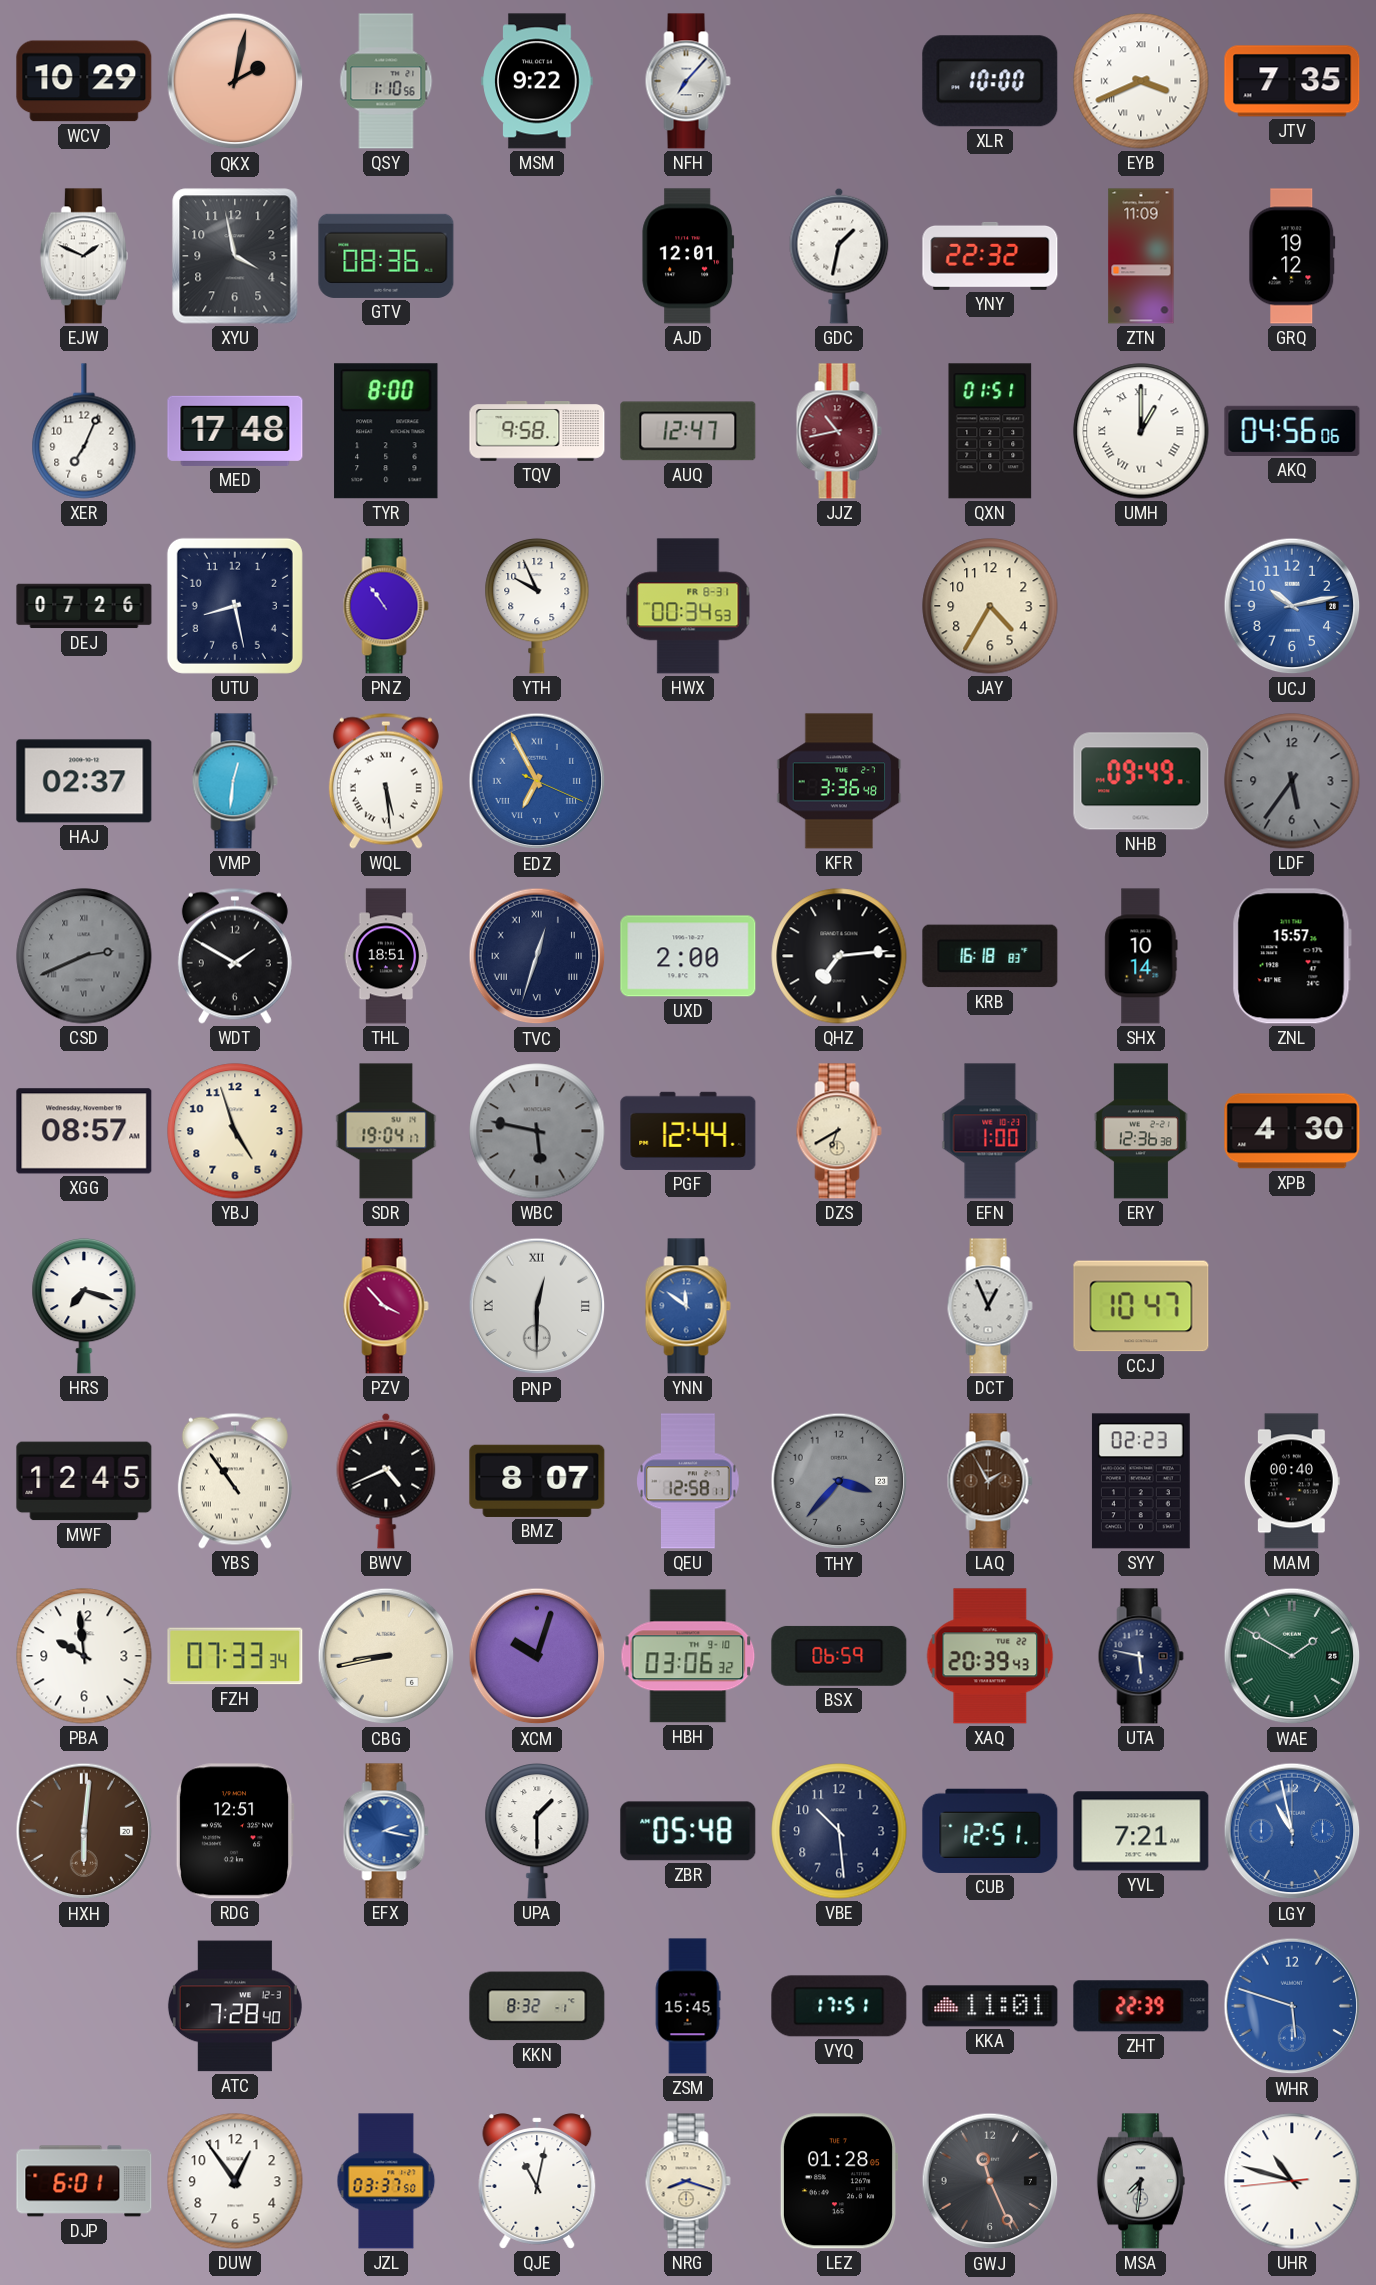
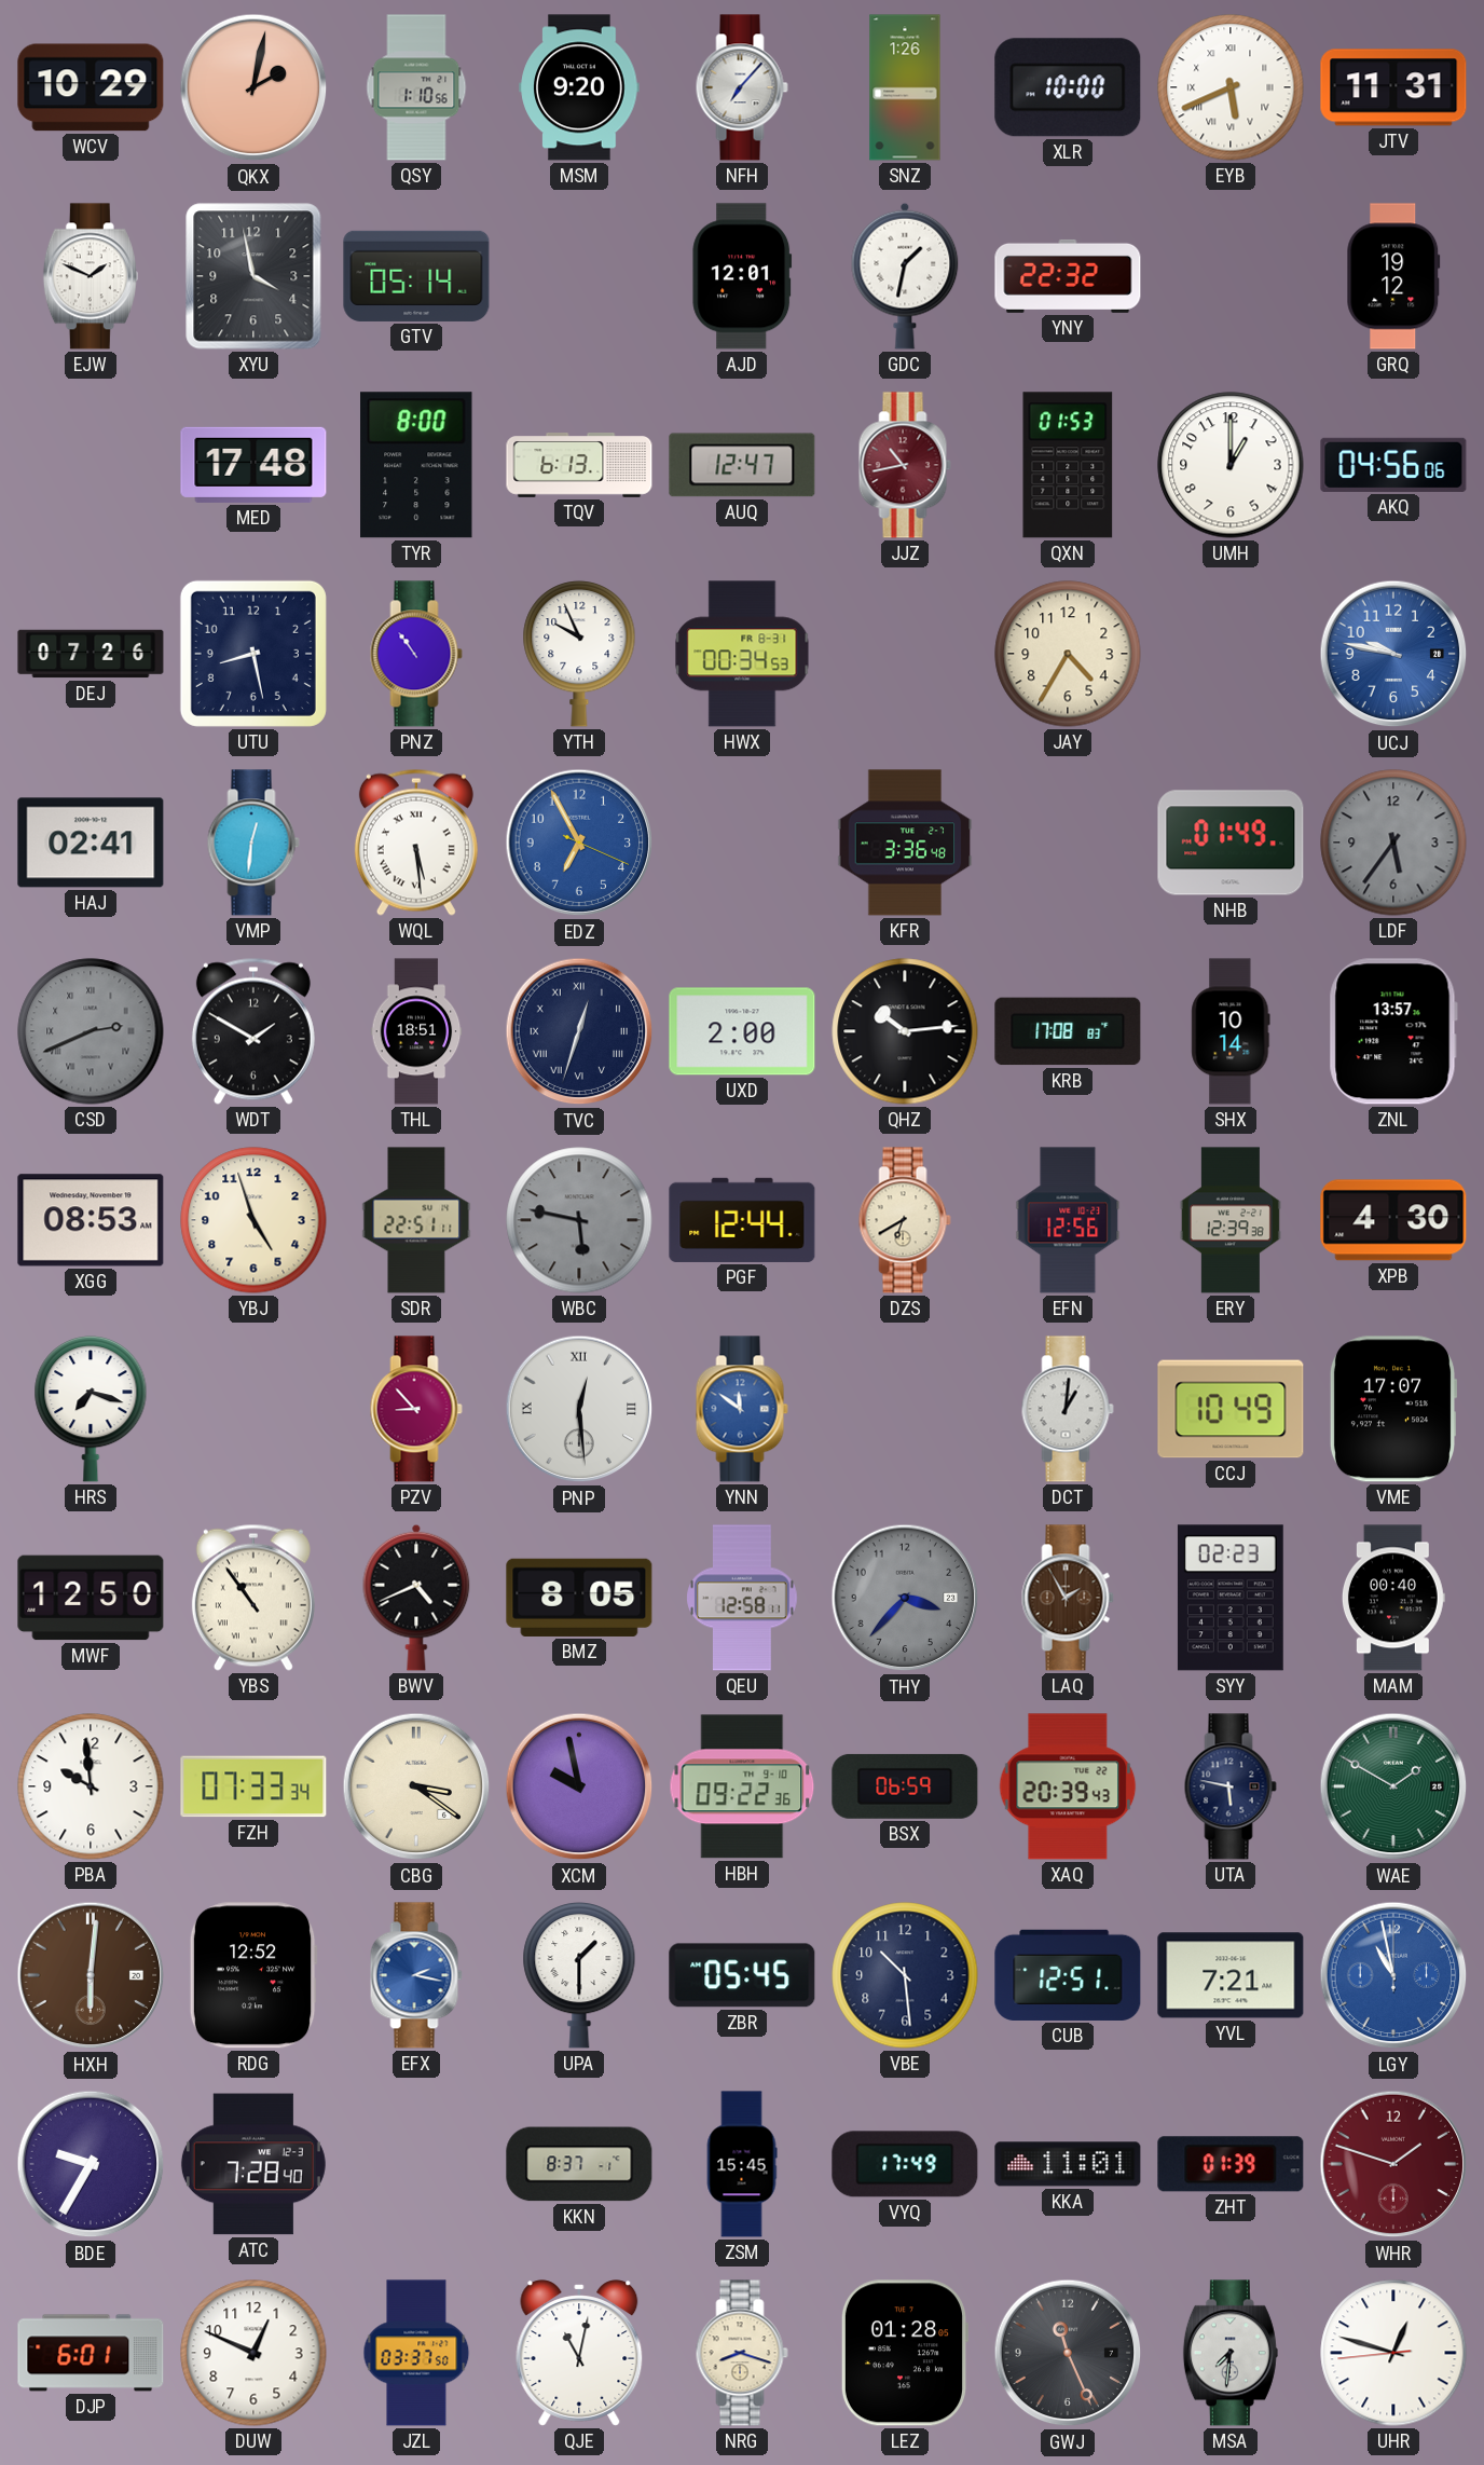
MSM: 9:22 -> 9:20
SNZ: none -> 1:26
EYB: 3:41 -> 5:41
JTV: 7:35 -> 11:31
GTV: 08:36 -> 05:14
ZTN: 11:09 -> none
XER: 7:04 -> none
TQV: 9:58 -> 6:13
QXN: 01:51 -> 01:53
UMH numerals: Roman -> Arabic
UCJ: 10:13 -> 9:47
HAJ: 02:37 -> 02:41
EDZ numerals: Roman -> Arabic
NHB: 09:49 -> 01:49
QHZ: 7:14 -> 10:14
KRB: 16:18 -> 17:08
ZNL: 15:57 -> 13:57
XGG: 08:57 -> 08:53
SDR: 19:04 -> 22:51
EFN: 1:00 -> 12:56
ERY: 12:36 -> 12:39
PZV: 3:53 -> 8:53
PNP: 12:30 -> 12:29
DCT: 12:56 -> 1:01
CCJ: 10:47 -> 10:49
VME: none -> 17:07
MWF: 12:45 -> 12:50
BMZ: 8:07 -> 8:05
CBG: 8:43 -> 3:21
XCM: 10:03 -> 9:58
HBH: 03:06 -> 09:22
RDG: 12:51 -> 12:52
ZBR: 05:48 -> 05:45
BDE: none -> 9:35
KKN: 8:32 -> 8:37
VYQ: 17:51 -> 17:49
ZHT: 22:39 -> 01:39
WHR: 5:48 -> 1:48
WHR dial: blue -> burgundy
DUW: 12:54 -> 12:49
UHR: 10:47 -> 12:47
